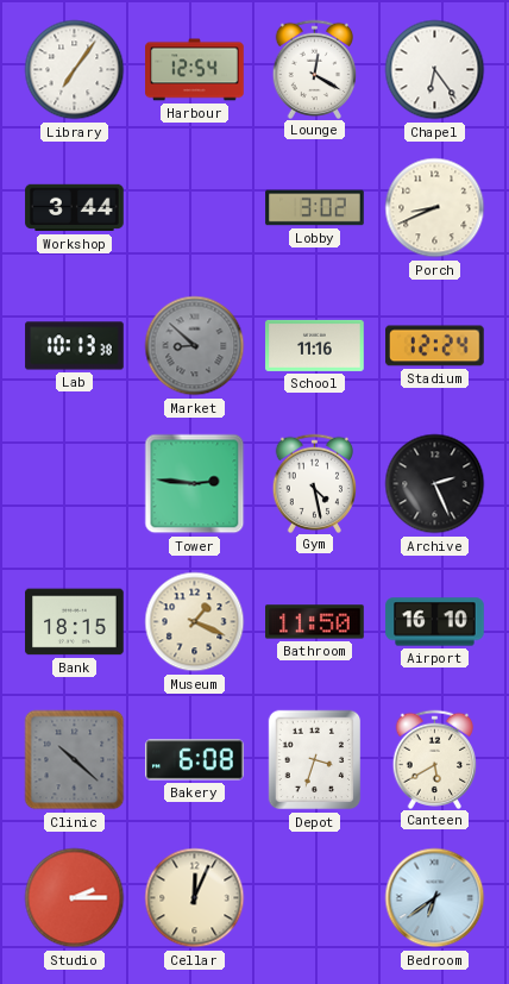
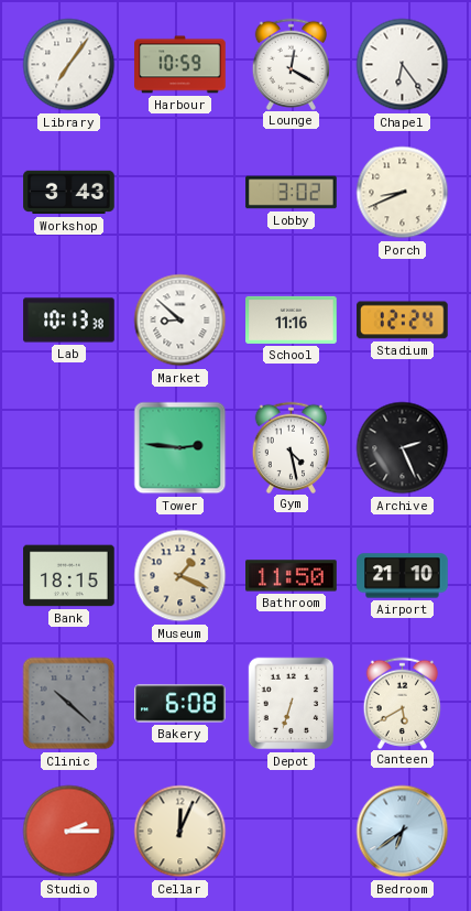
Harbour: 12:54 -> 10:59
Workshop: 3:44 -> 3:43
Market dial: grey -> white
Airport: 16:10 -> 21:10
Depot: 3:33 -> 6:33
